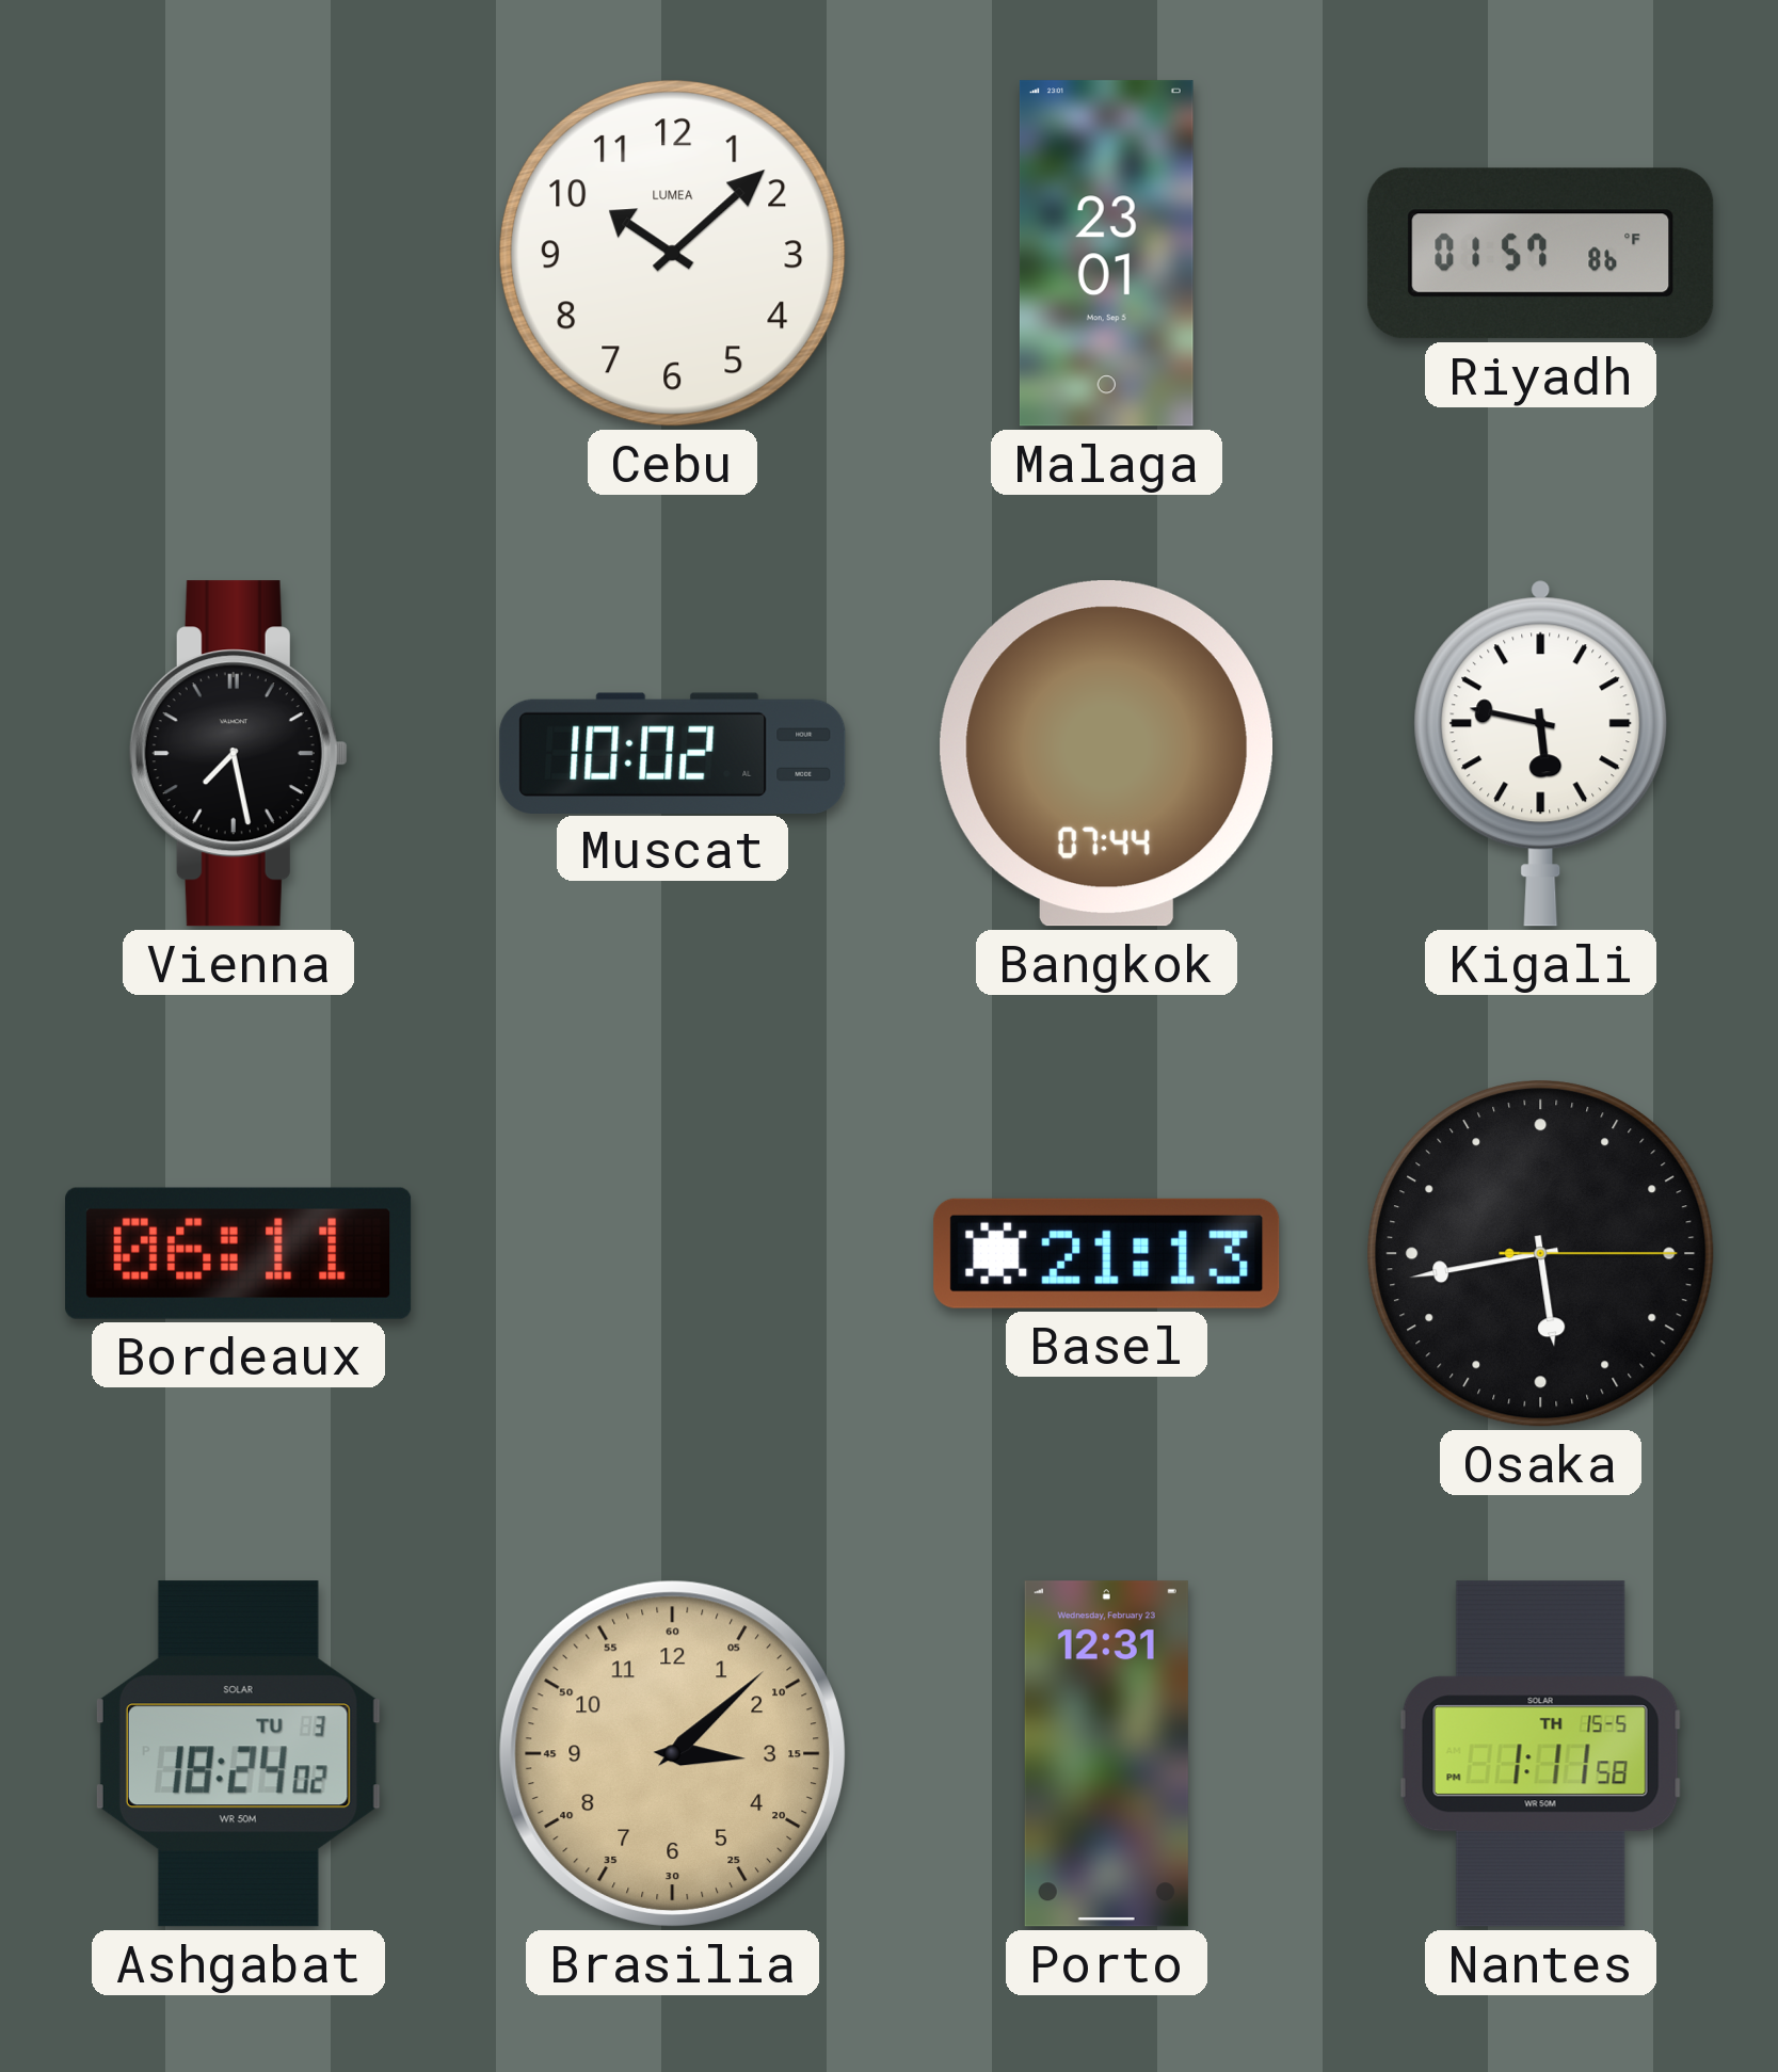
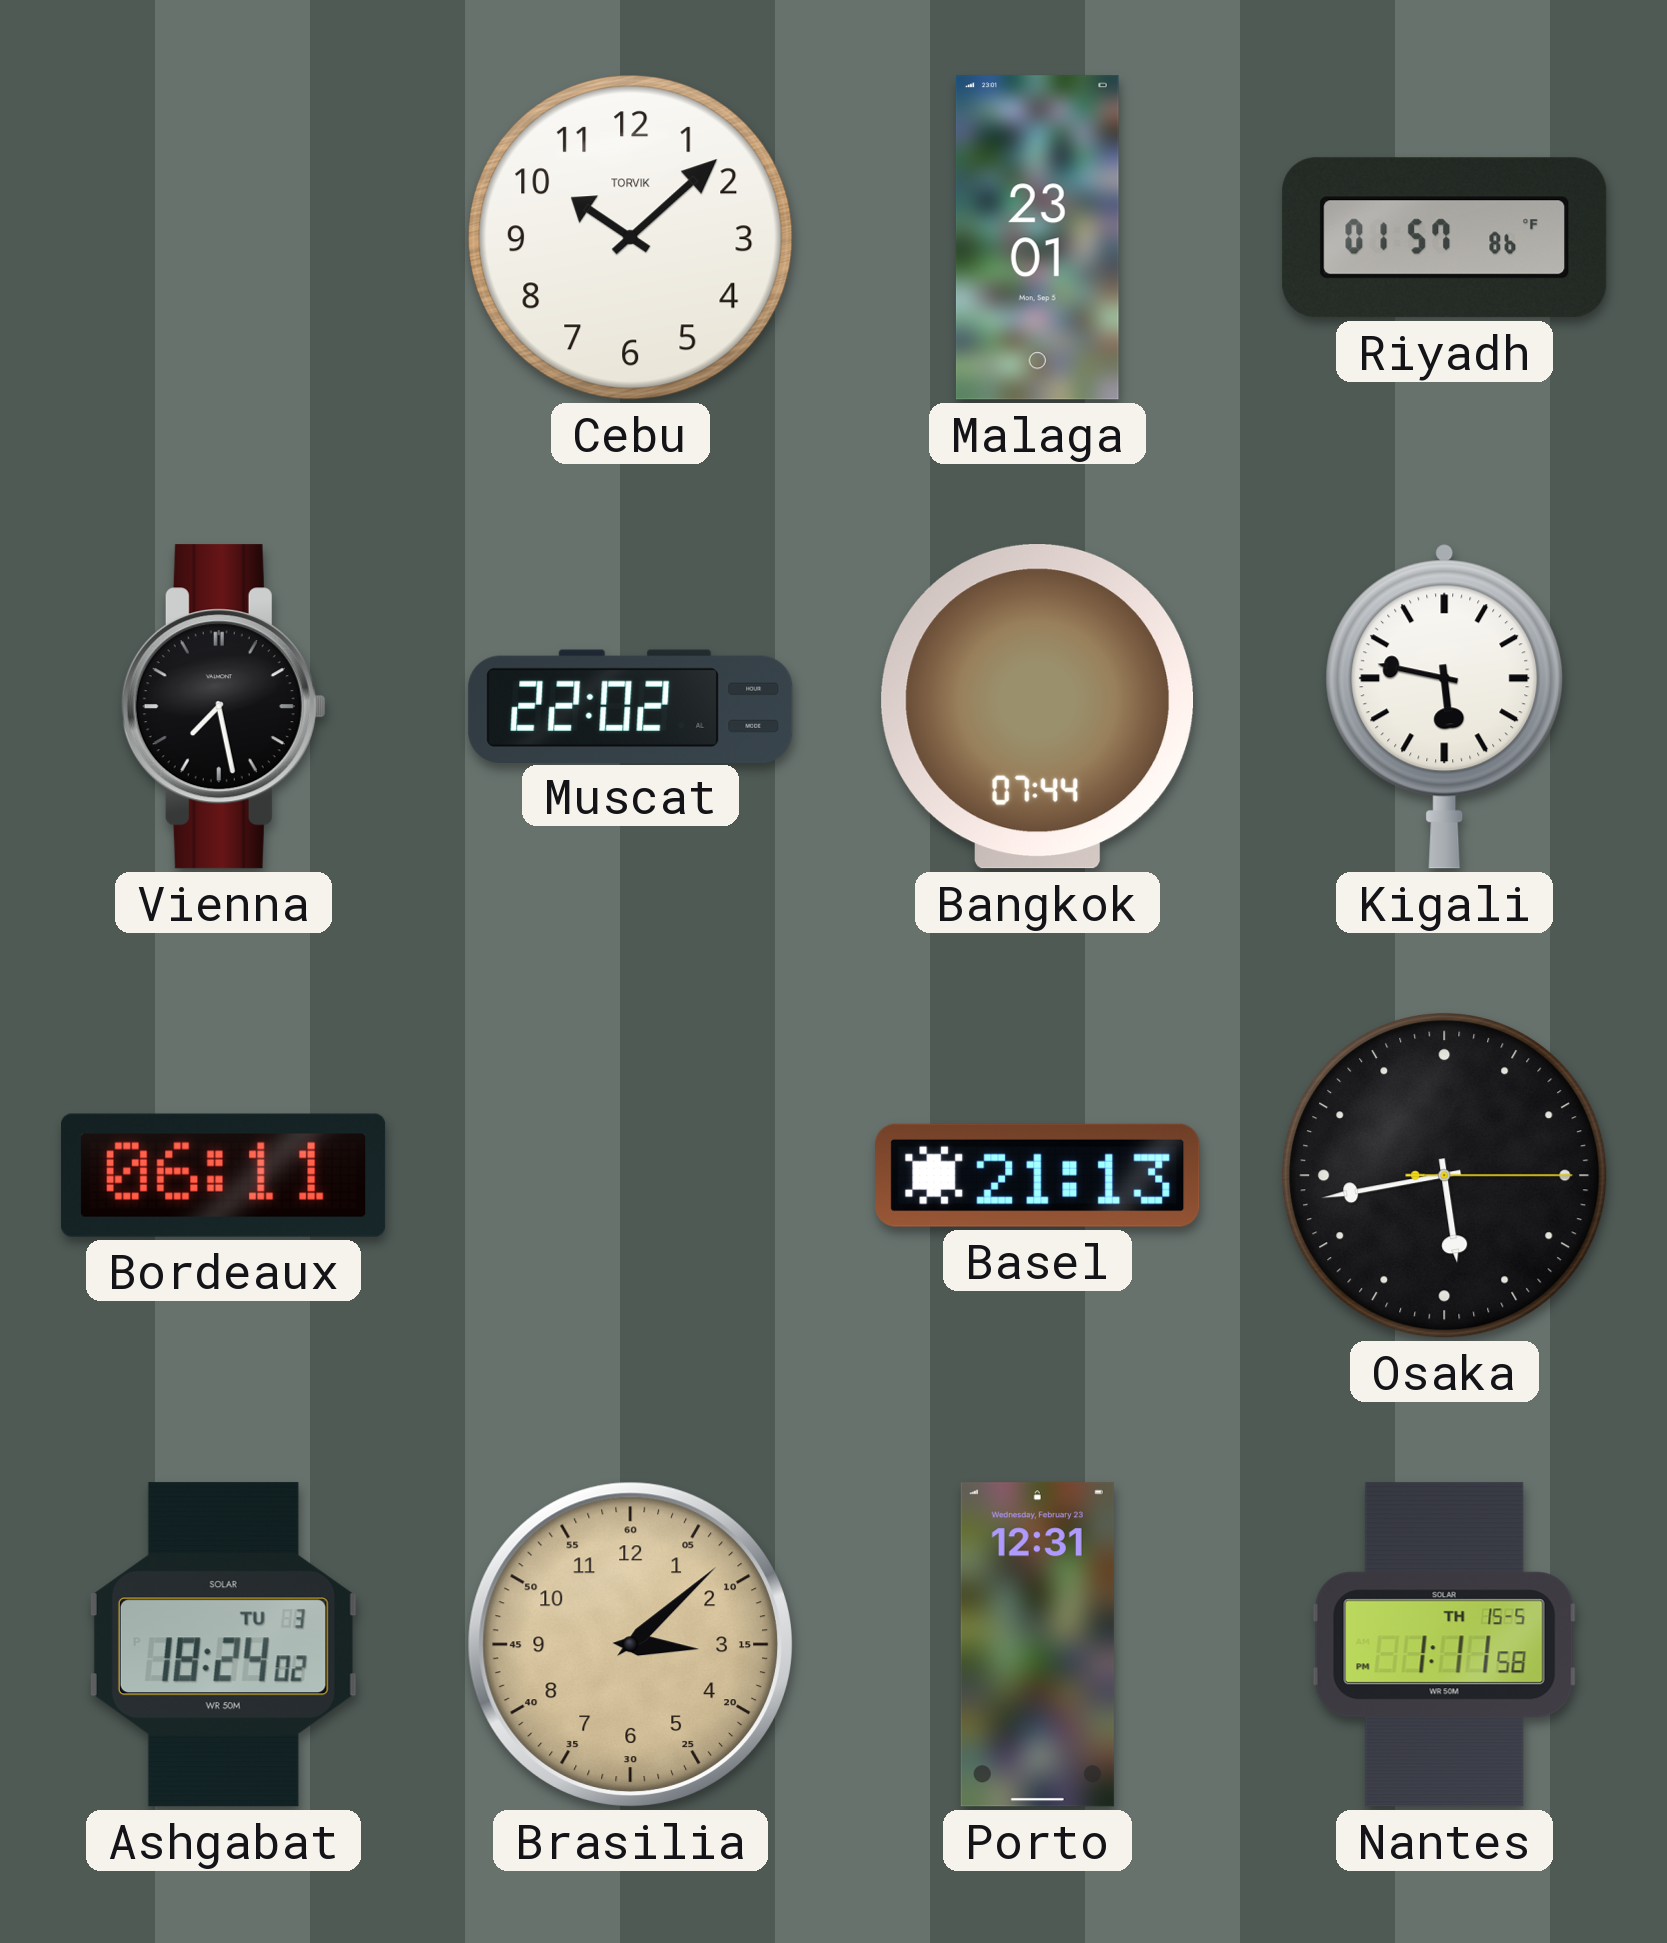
Cebu brand: LUMEA -> TORVIK
Muscat: 10:02 -> 22:02
